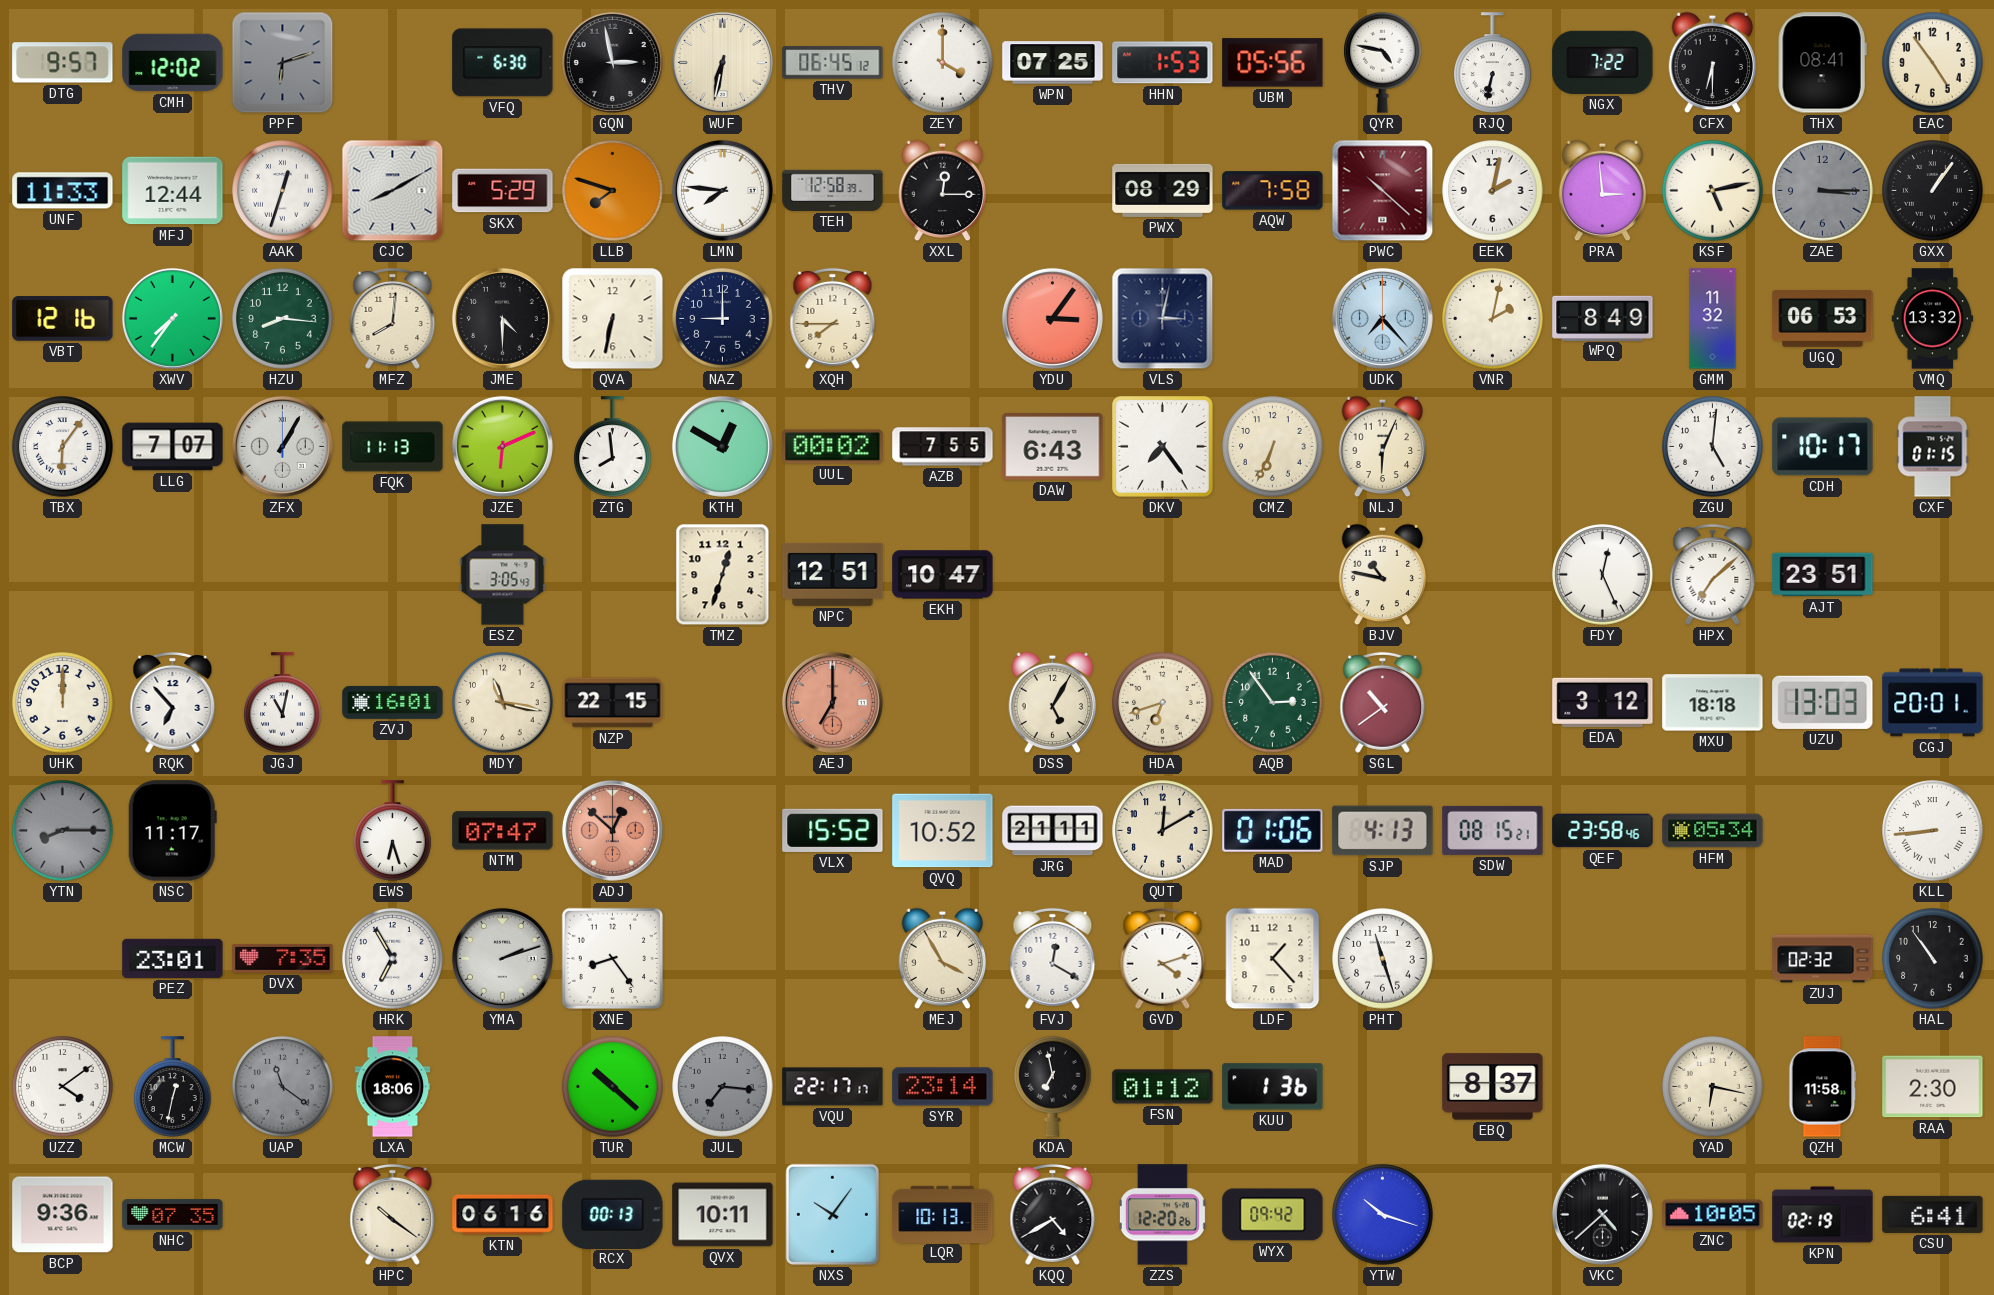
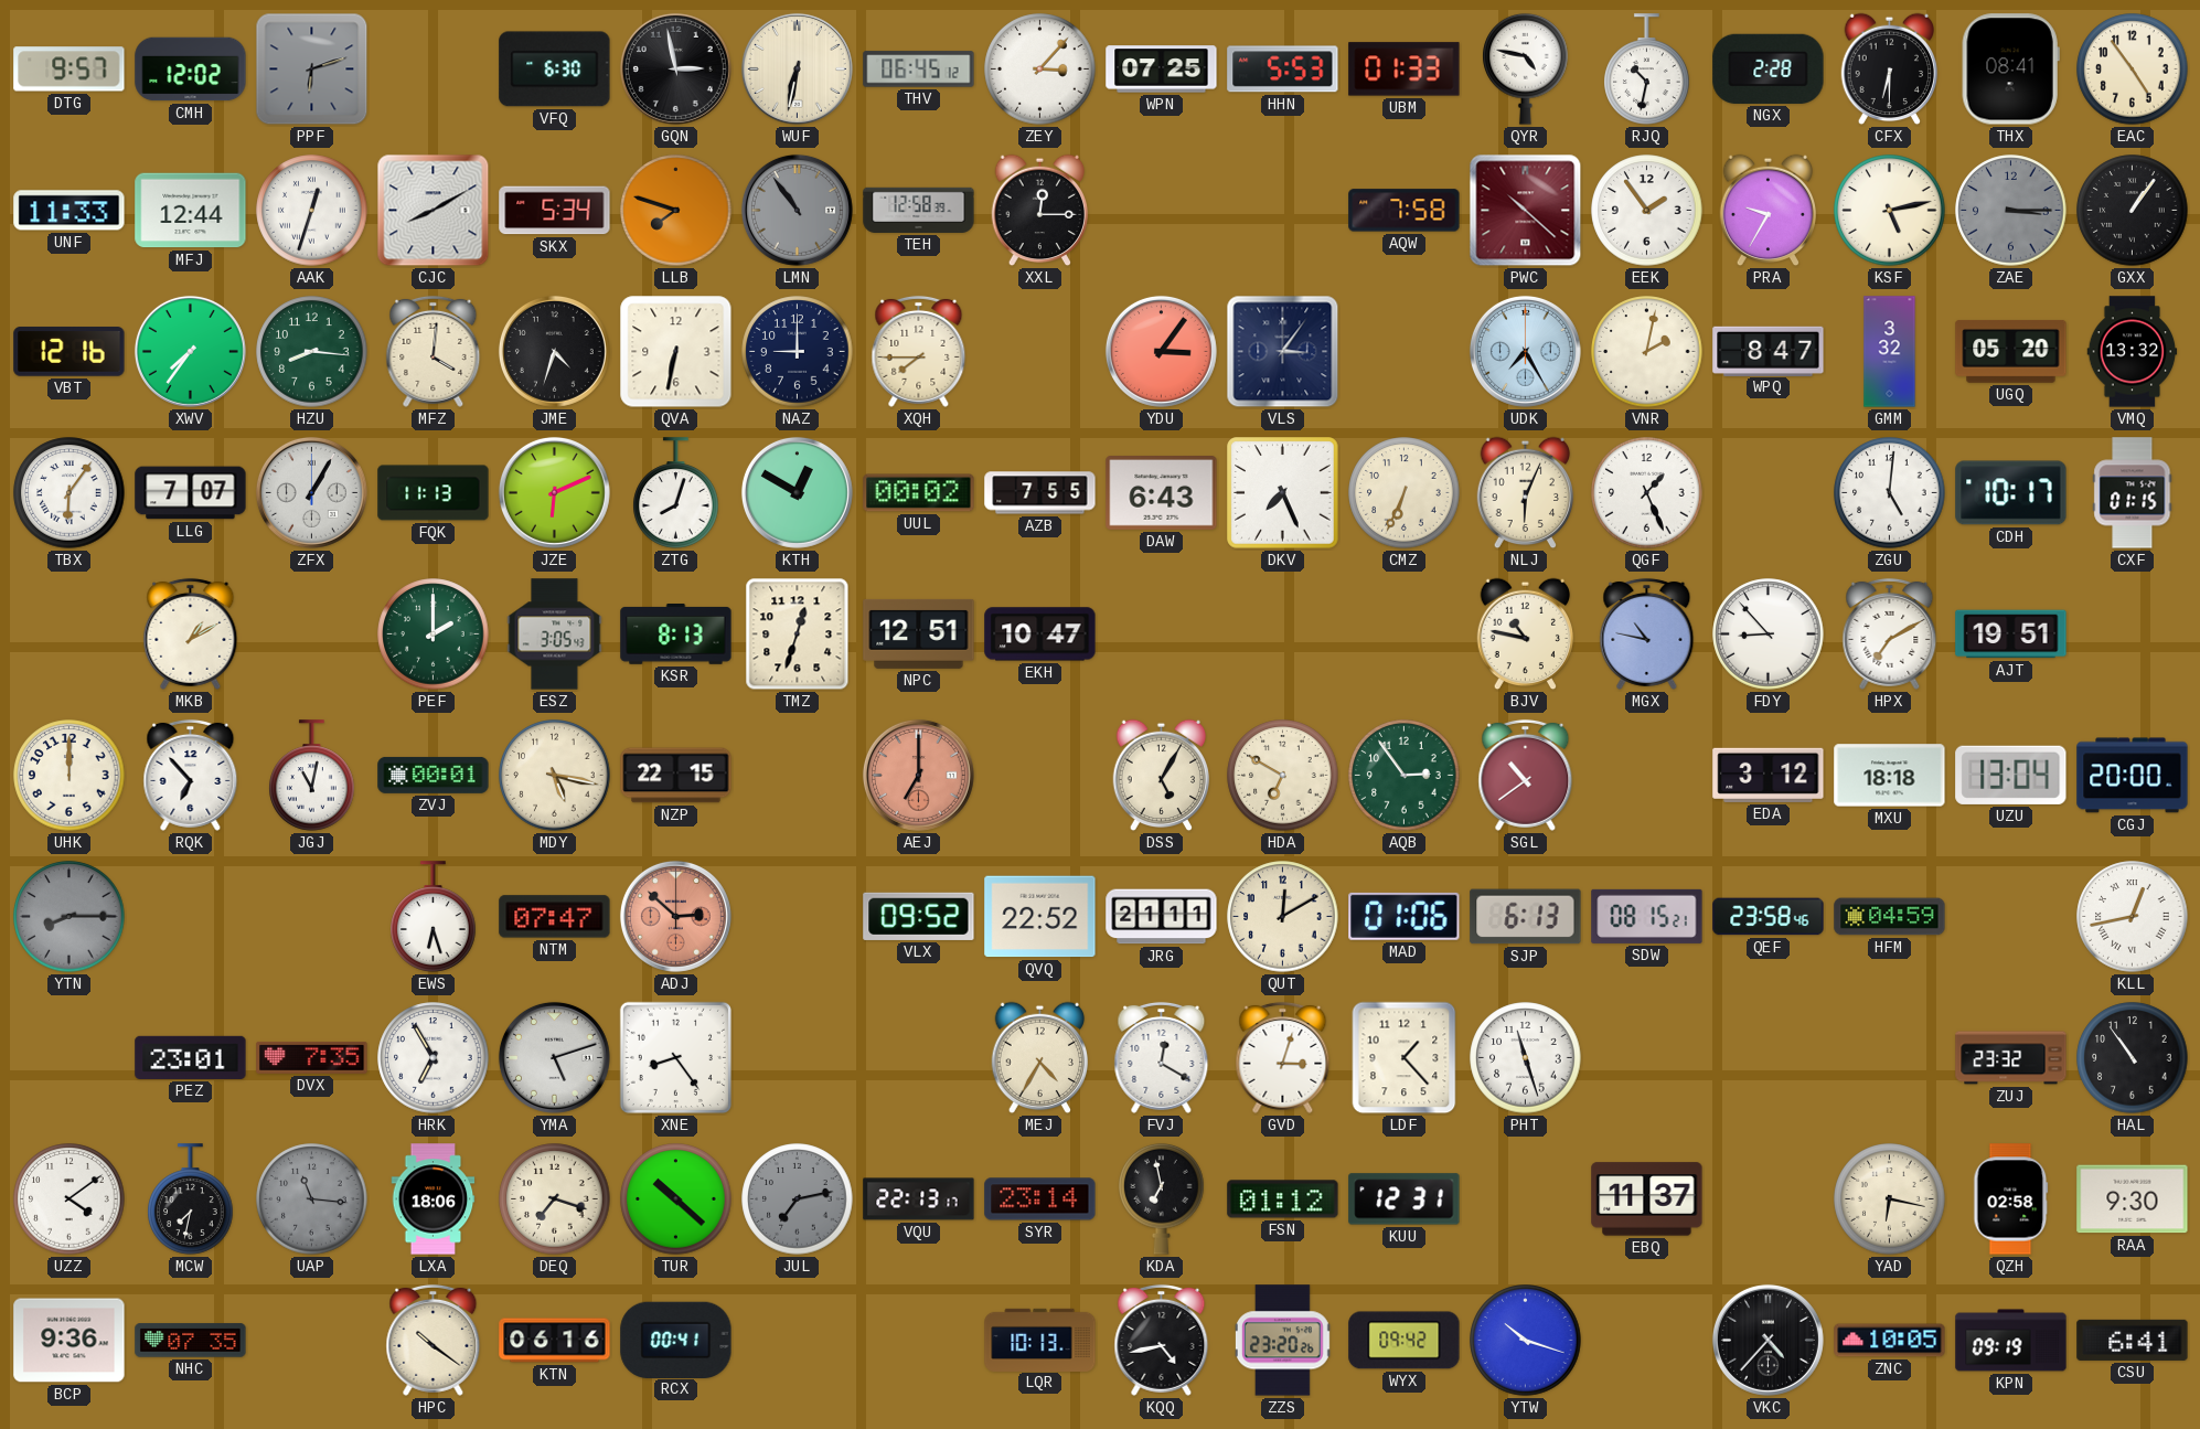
ZEY: 4:00 -> 3:07
HHN: 1:53 -> 5:53
UBM: 05:56 -> 01:33
RJQ: 6:32 -> 10:32
NGX: 7:22 -> 2:28
SKX: 5:29 -> 5:34
LMN: 7:46 -> 10:54
LMN dial: white -> grey
PWX: 08:29 -> none
EEK: 2:02 -> 1:54
PRA: 2:59 -> 9:35
MFZ: 8:01 -> 4:01
JME: 4:30 -> 4:33
VLS: 3:02 -> 3:06
UDK: 7:23 -> 7:25
WPQ: 8:49 -> 8:47
GMM: 11:32 -> 3:32
UGQ: 06:53 -> 05:20
ZTG: 7:59 -> 8:03
DKV: 7:24 -> 7:26
QGF: none -> 1:26
MKB: none -> 1:10
PEF: none -> 2:00
KSR: none -> 8:13
MGX: none -> 10:47
FDY: 12:26 -> 8:53
HPX: 7:08 -> 7:10
AJT: 23:51 -> 19:51
ZVJ: 16:01 -> 00:01
MDY: 11:17 -> 5:17
HDA: 6:42 -> 6:50
UZU: 13:03 -> 13:04
CGJ: 20:01 -> 20:00
NSC: 11:17 -> none
ADJ: 12:52 -> 2:52
VLX: 15:52 -> 09:52
QVQ: 10:52 -> 22:52
SJP: 4:13 -> 6:13
HFM: 05:34 -> 04:59
KLL: 8:44 -> 12:43
YMA: 2:12 -> 5:12
MEJ: 3:55 -> 4:35
GVD: 4:12 -> 3:03
ZUJ: 02:32 -> 23:32
MCW: 12:32 -> 7:32
UAP: 11:21 -> 11:16
DEQ: none -> 7:18
JUL: 7:16 -> 7:13
VQU: 22:17 -> 22:13
KUU: 1:36 -> 12:31
EBQ: 8:37 -> 11:37
QZH: 11:58 -> 02:58
RAA: 2:30 -> 9:30
RCX: 00:13 -> 00:41
QVX: 10:11 -> none
NXS: 10:06 -> none
KQQ: 4:40 -> 4:43
ZZS: 12:20 -> 23:20
VKC: 4:38 -> 4:37
KPN: 02:19 -> 09:19
